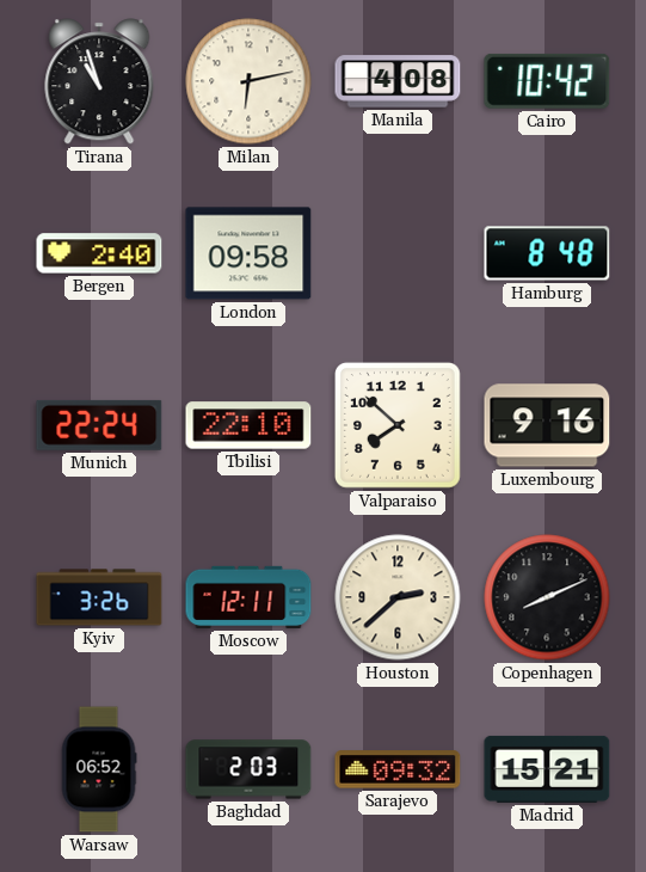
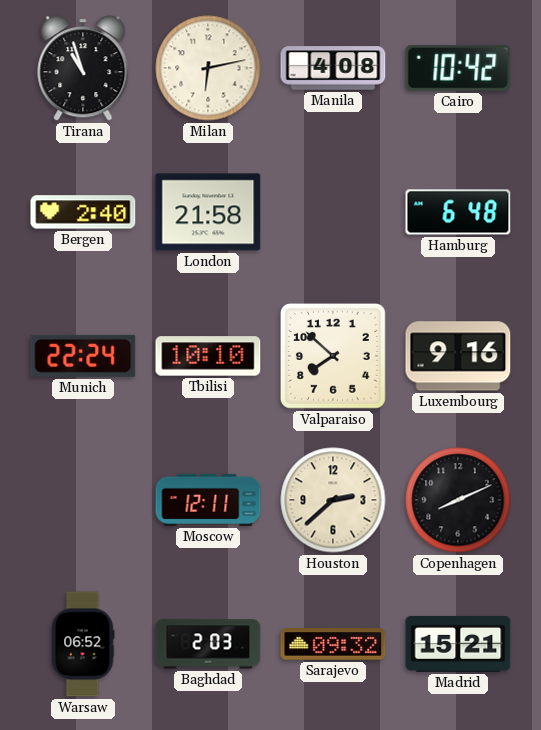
London: 09:58 -> 21:58
Hamburg: 8:48 -> 6:48
Tbilisi: 22:10 -> 10:10
Kyiv: 3:26 -> none
